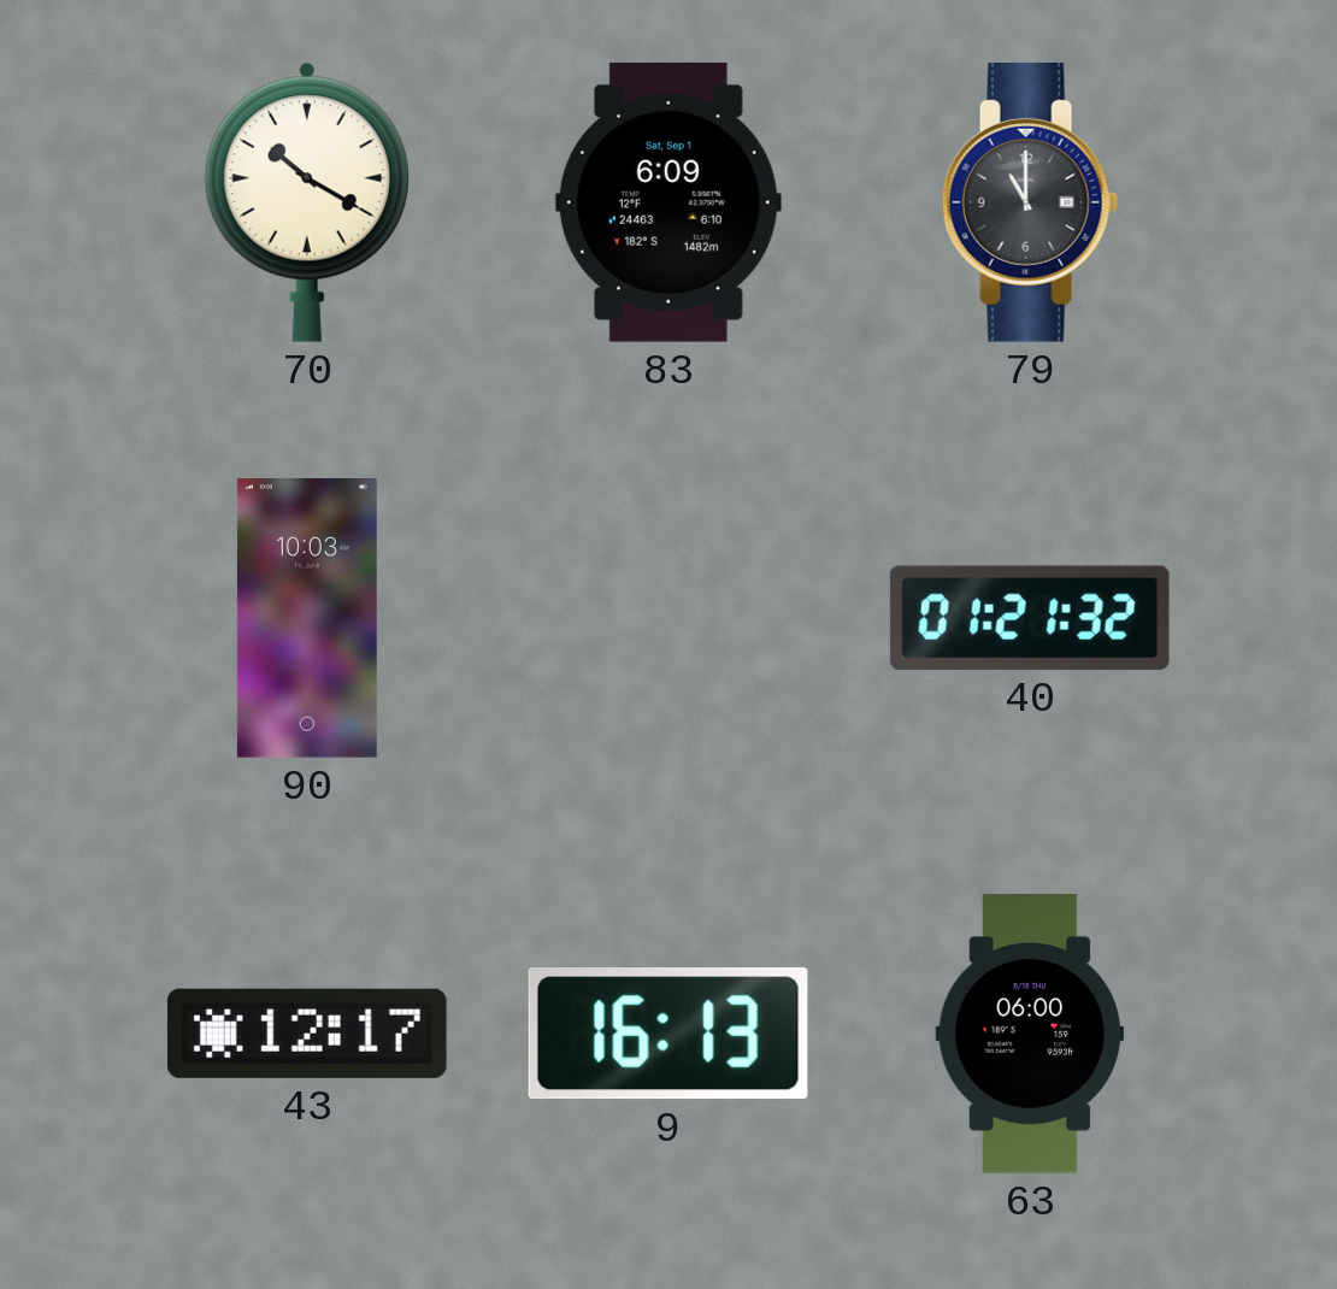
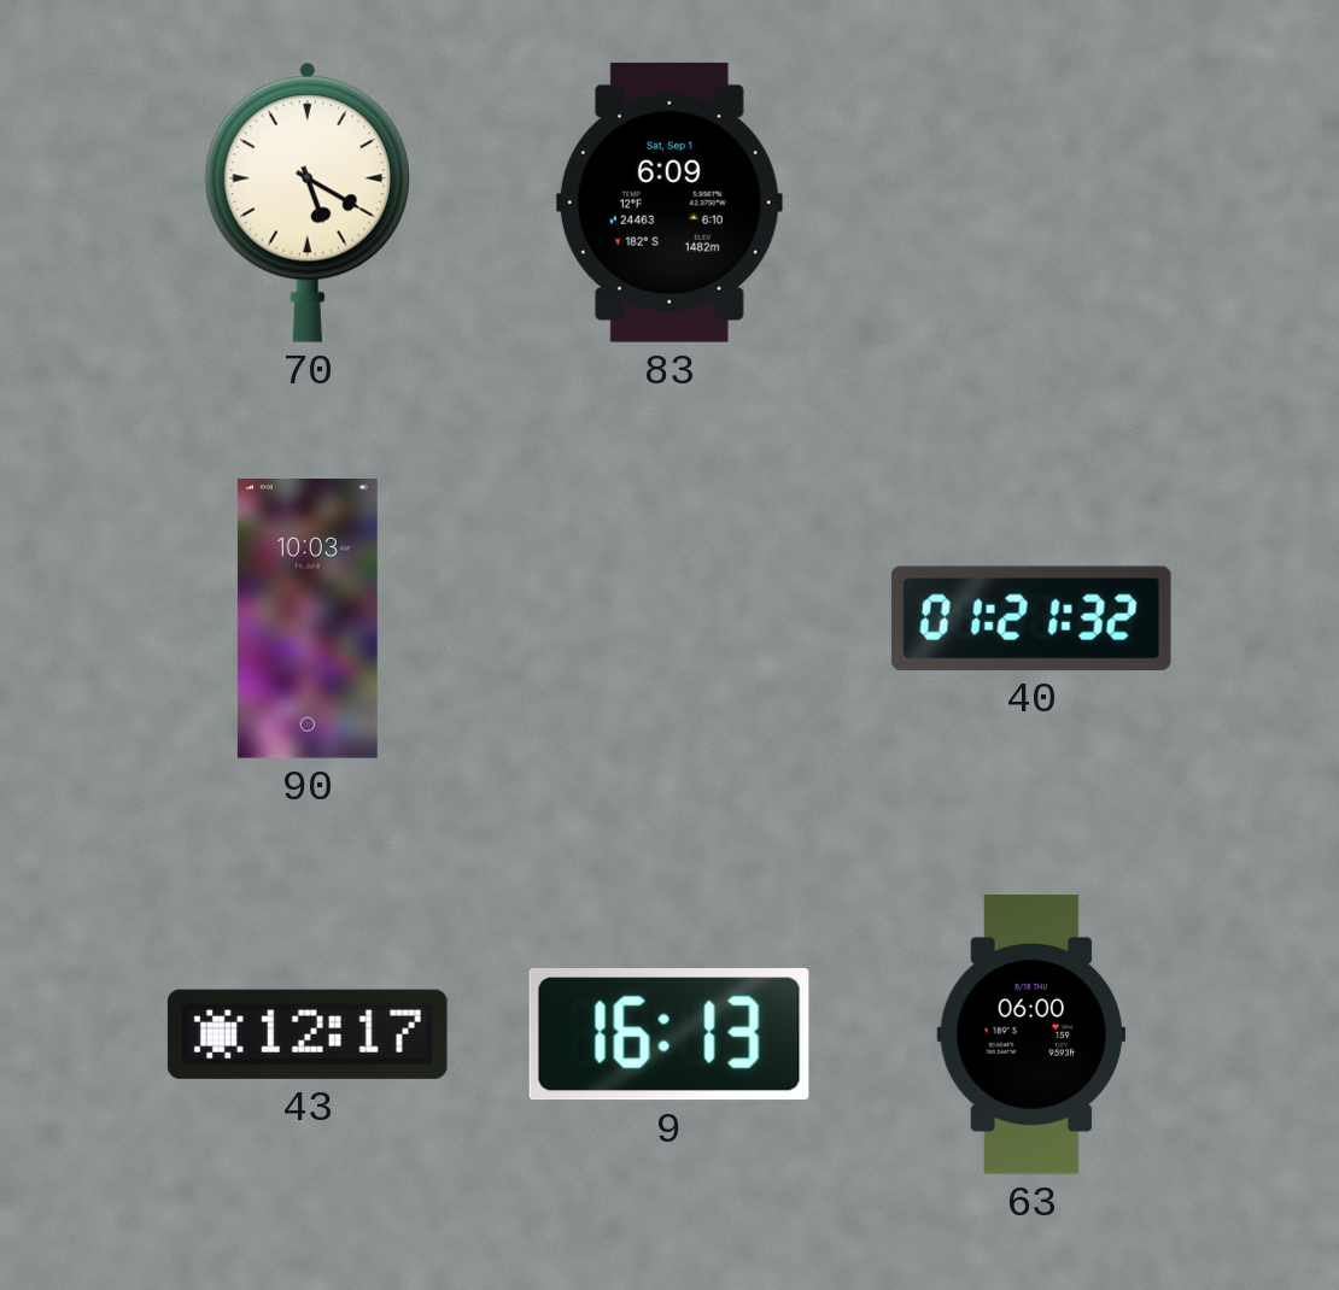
70: 10:20 -> 5:20
79: 11:00 -> none
